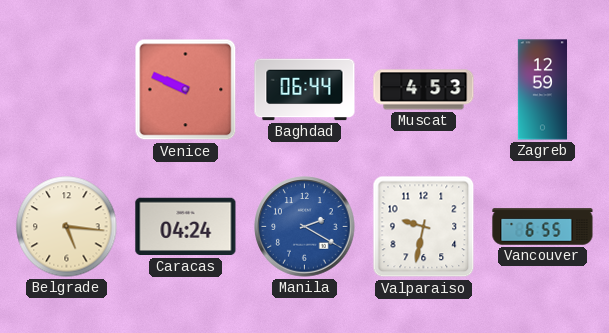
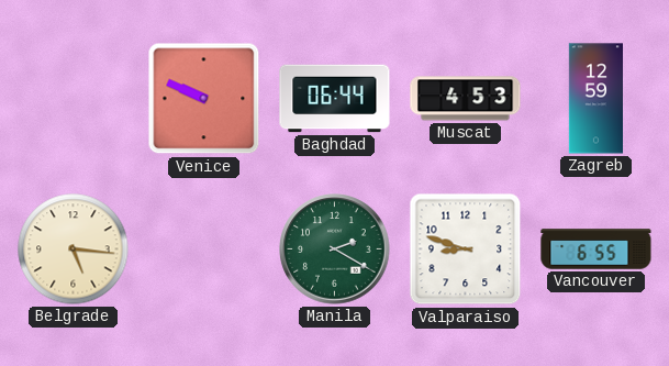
Caracas: 04:24 -> none
Manila dial: blue -> green
Valparaiso: 9:32 -> 8:48
